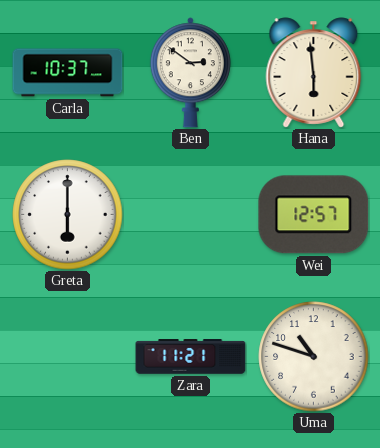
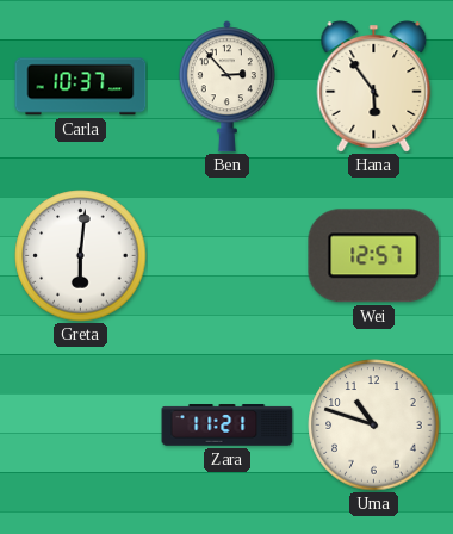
Ben: 2:51 -> 2:53
Hana: 5:59 -> 5:54
Greta: 6:00 -> 6:01
